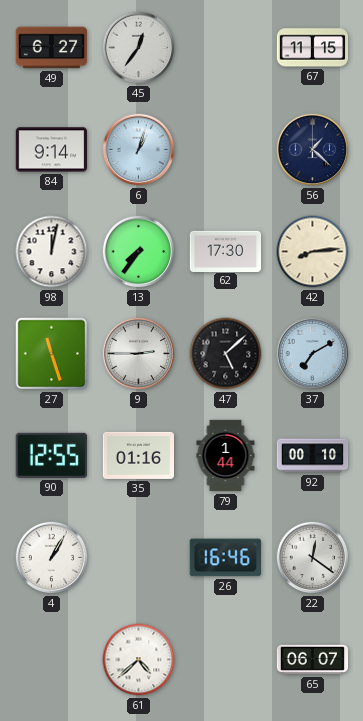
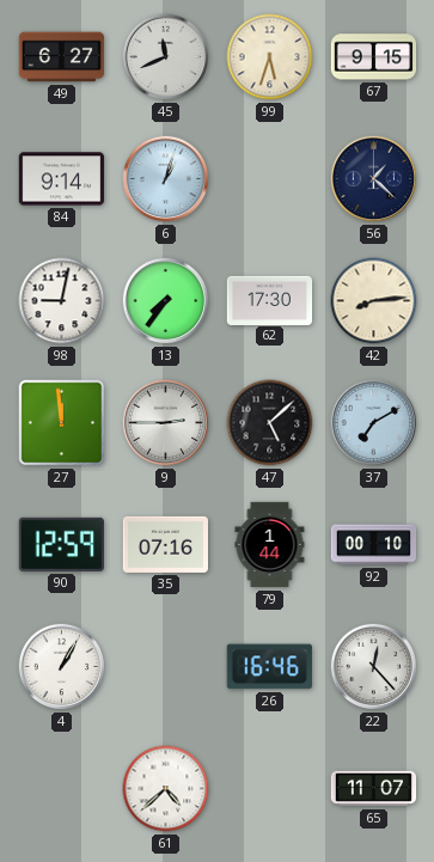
45: 12:36 -> 11:41
99: none -> 5:33
67: 11:15 -> 9:15
98: 12:02 -> 9:02
27: 11:27 -> 11:59
90: 12:55 -> 12:59
35: 01:16 -> 07:16
22: 12:21 -> 12:23
65: 06:07 -> 11:07
